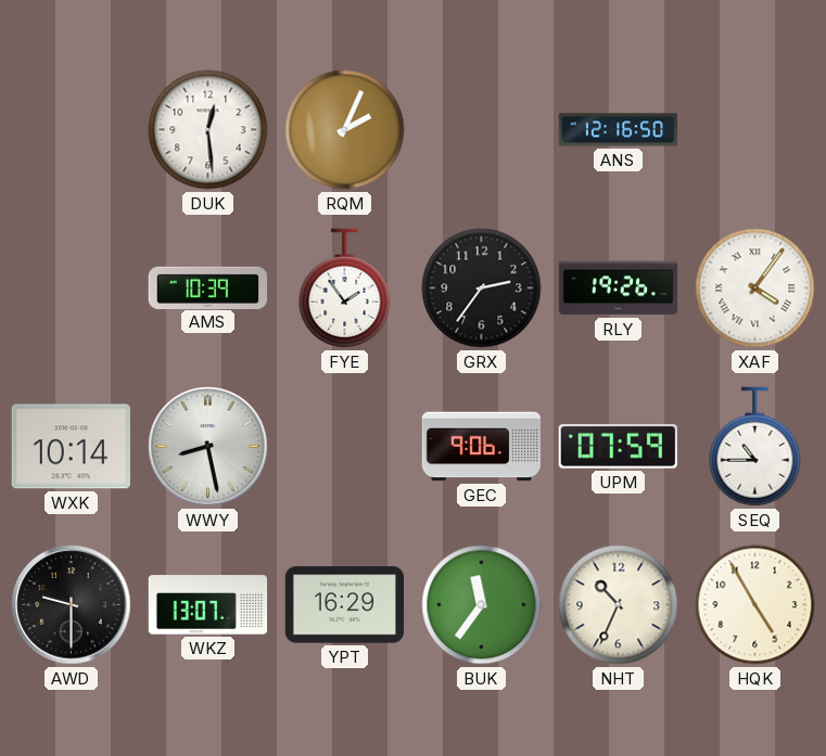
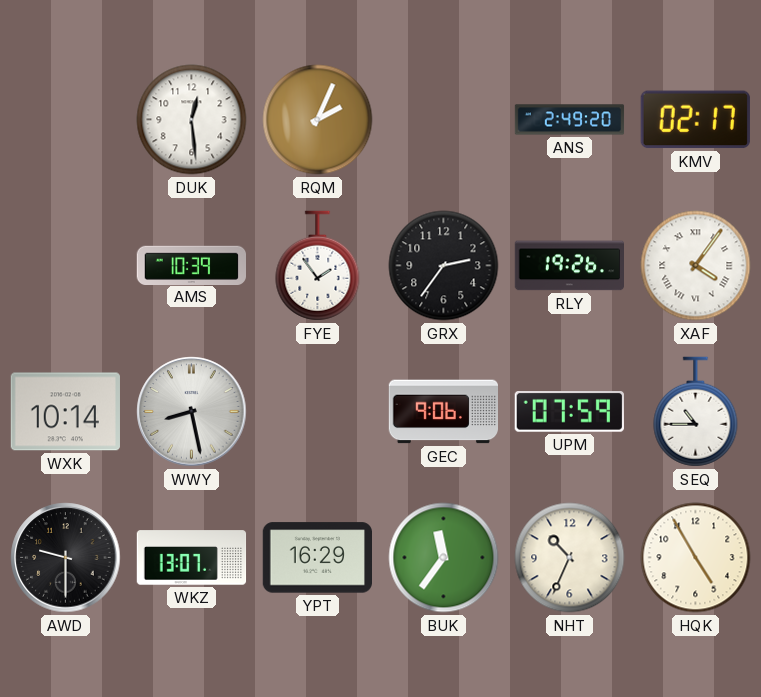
ANS: 12:16 -> 2:49
KMV: none -> 02:17
